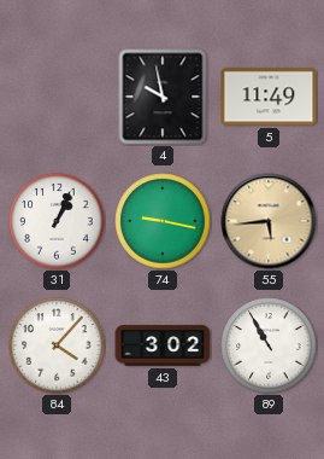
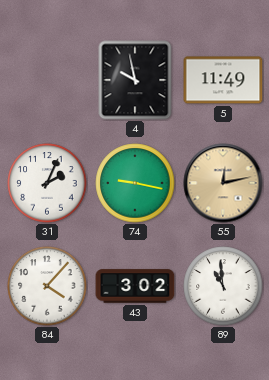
31: 1:04 -> 2:04
55: 5:44 -> 12:13
89: 10:55 -> 10:59
